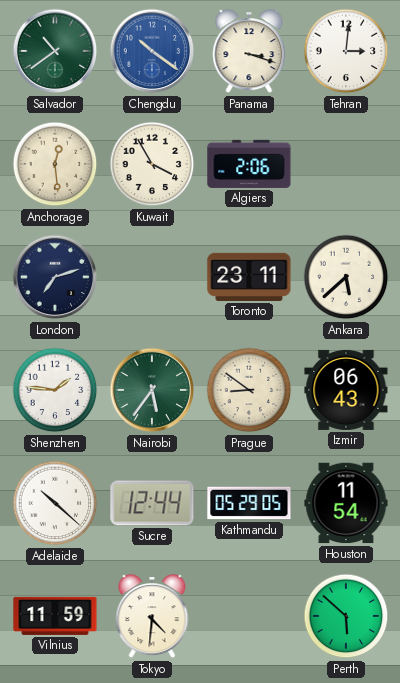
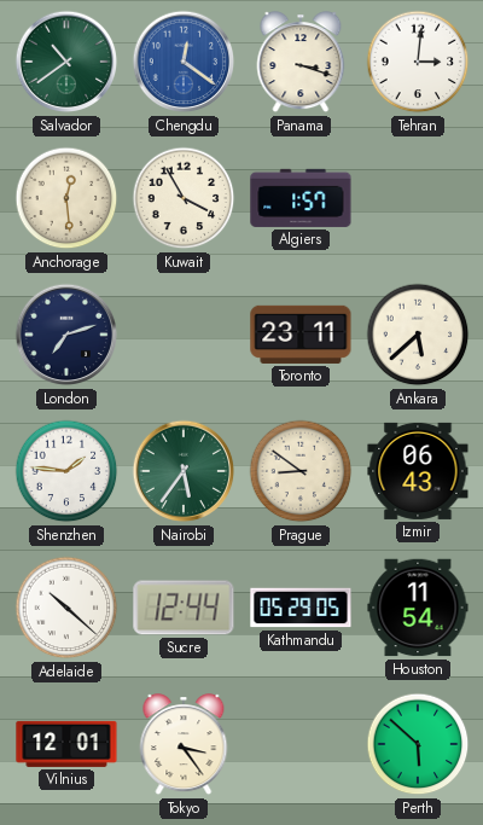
Chengdu: 10:21 -> 12:21
Algiers: 2:06 -> 1:57
Vilnius: 11:59 -> 12:01
Tokyo: 4:31 -> 3:24
